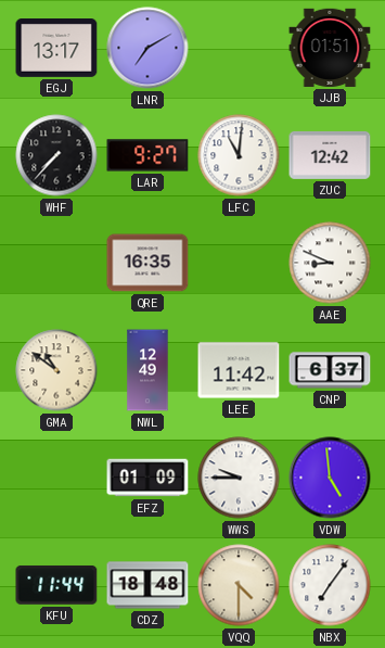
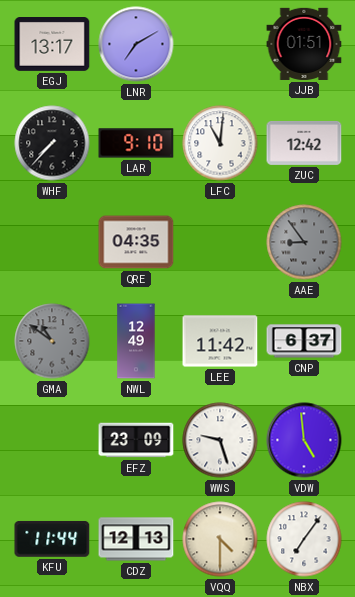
LAR: 9:27 -> 9:10
QRE: 16:35 -> 04:35
AAE: 8:49 -> 8:54
AAE dial: white -> grey
GMA dial: cream -> grey
EFZ: 01:09 -> 23:09
WWS: 9:45 -> 9:27
CDZ: 18:48 -> 12:13
